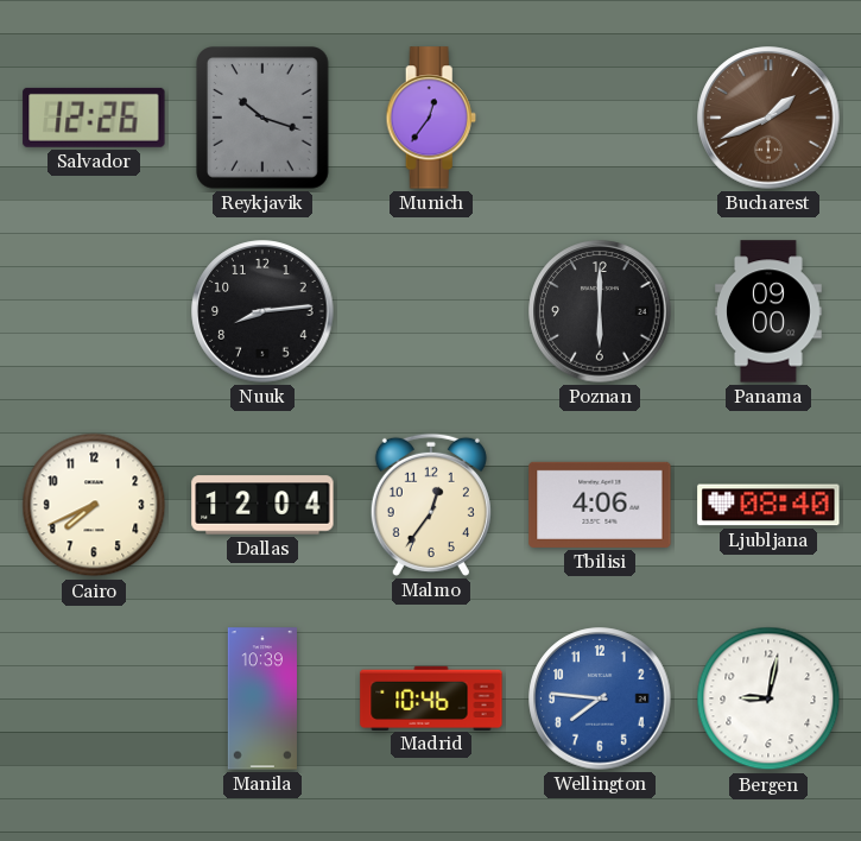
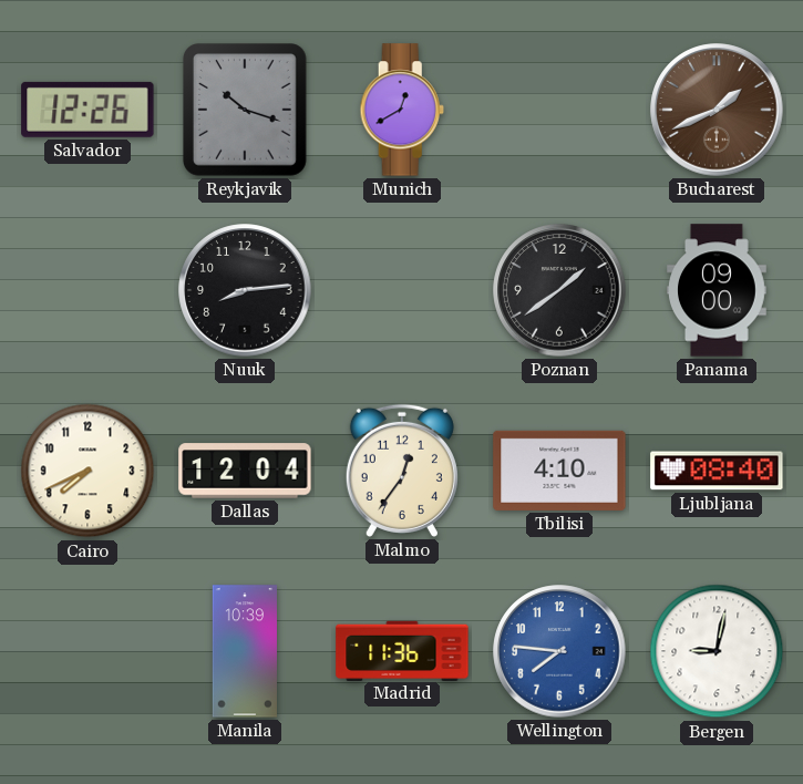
Munich: 12:36 -> 12:40
Poznan: 6:00 -> 1:39
Tbilisi: 4:06 -> 4:10
Madrid: 10:46 -> 11:36
